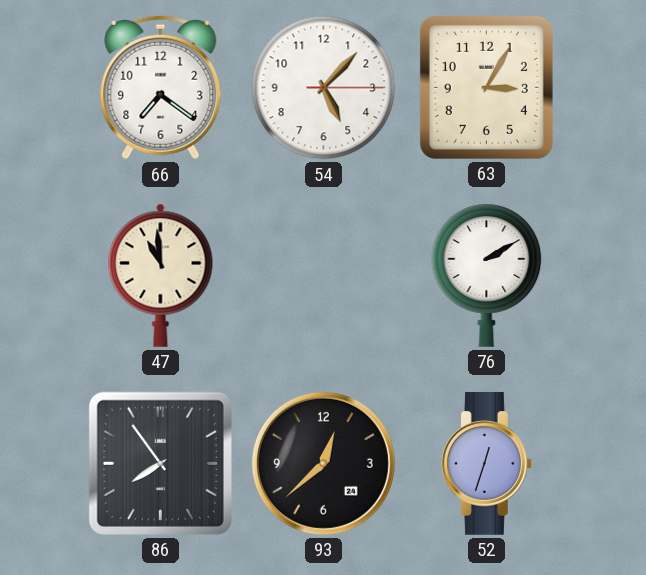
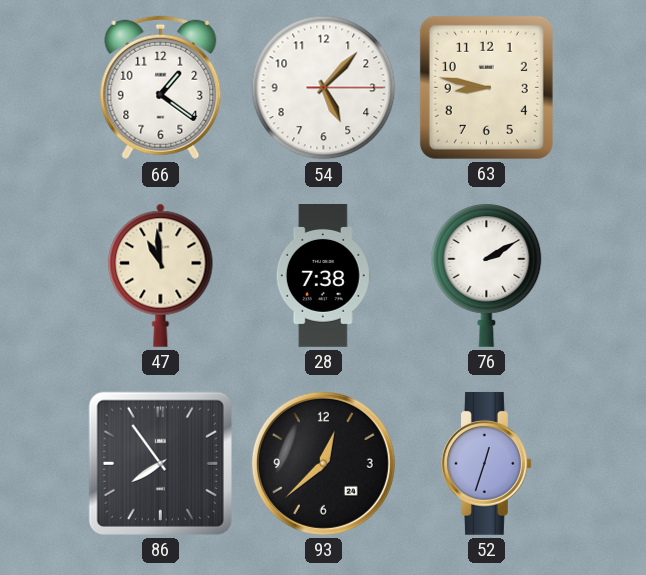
66: 7:21 -> 1:21
63: 3:05 -> 8:47
28: none -> 7:38
